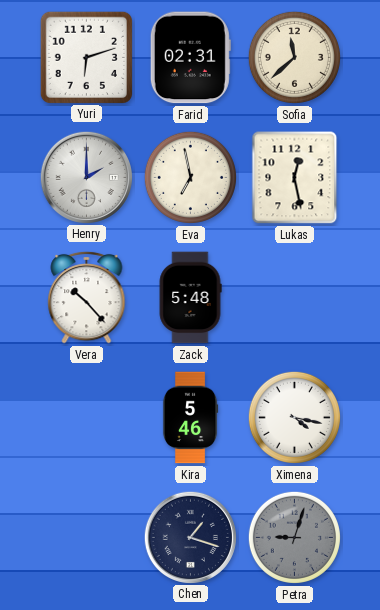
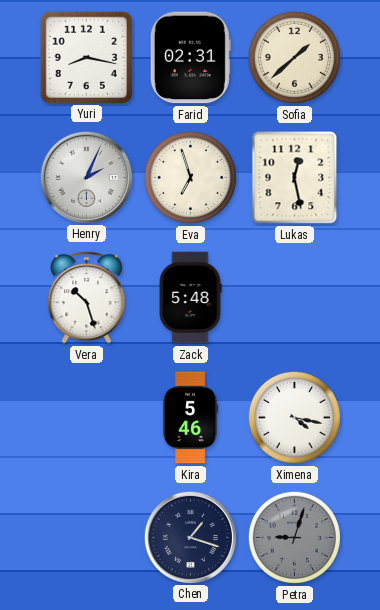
Yuri: 6:12 -> 8:17
Sofia: 11:38 -> 1:38
Henry: 2:00 -> 2:04
Eva: 6:58 -> 6:57
Vera: 10:23 -> 10:27
